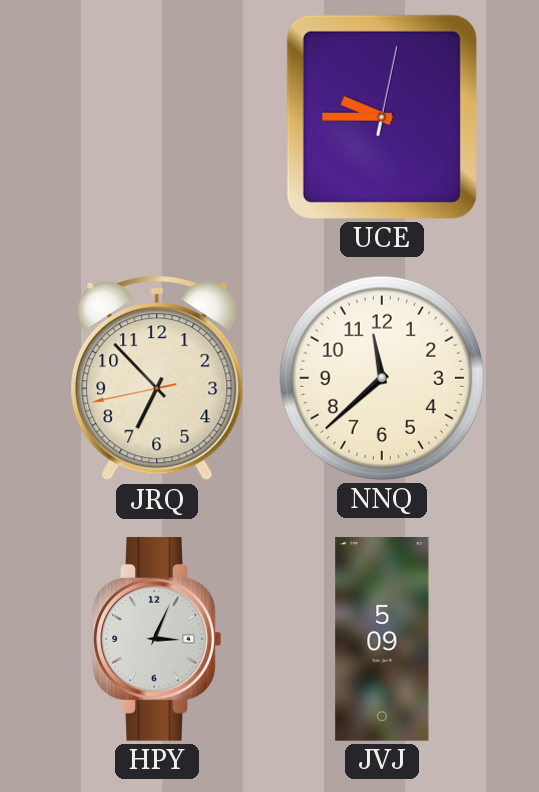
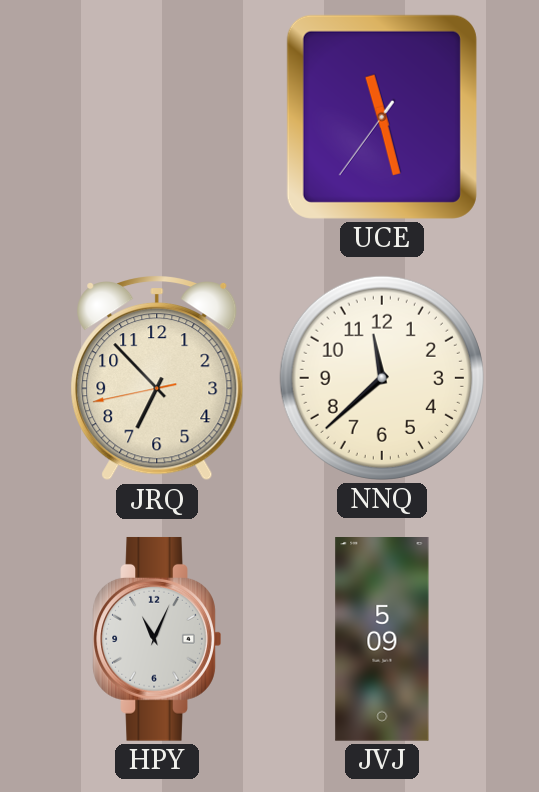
UCE: 9:45 -> 11:27
HPY: 3:04 -> 11:04
